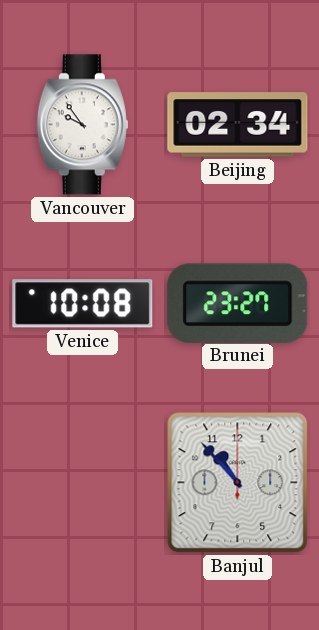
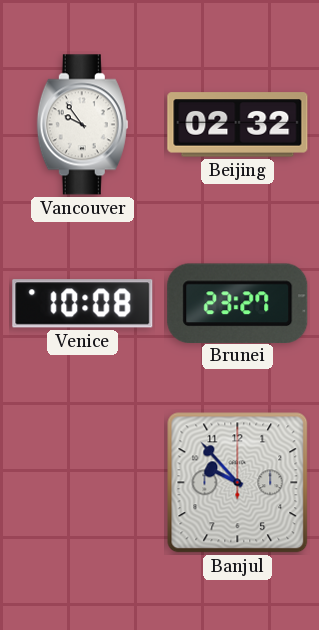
Beijing: 02:34 -> 02:32
Banjul: 10:53 -> 9:53
